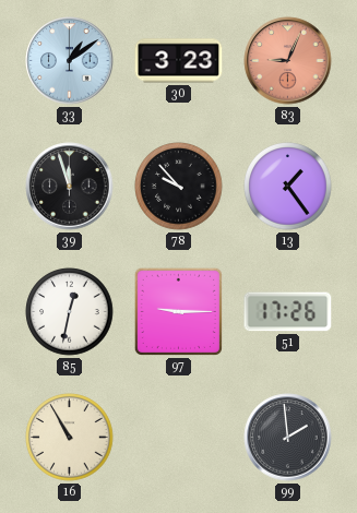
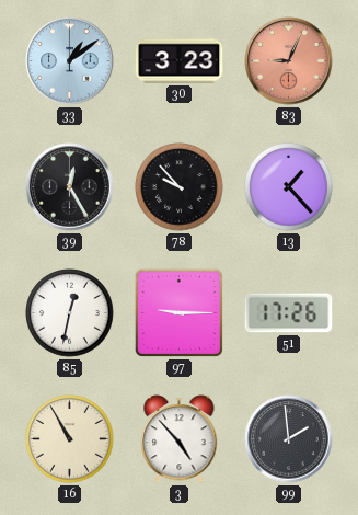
39: 11:57 -> 12:25
13: 1:24 -> 1:23
3: none -> 4:53
